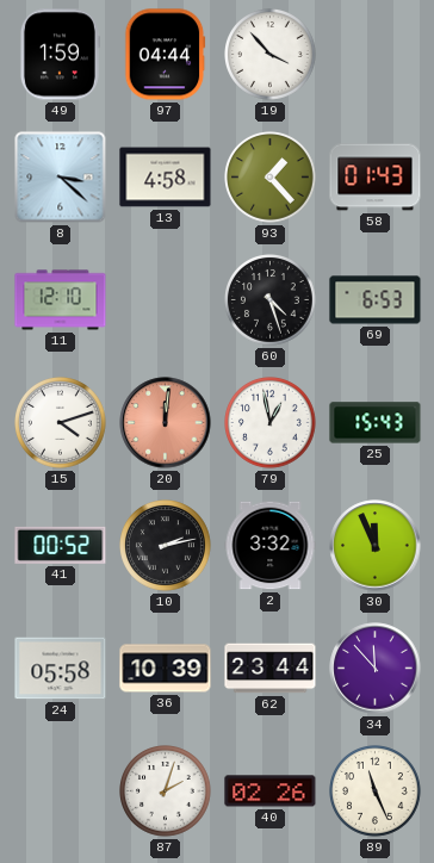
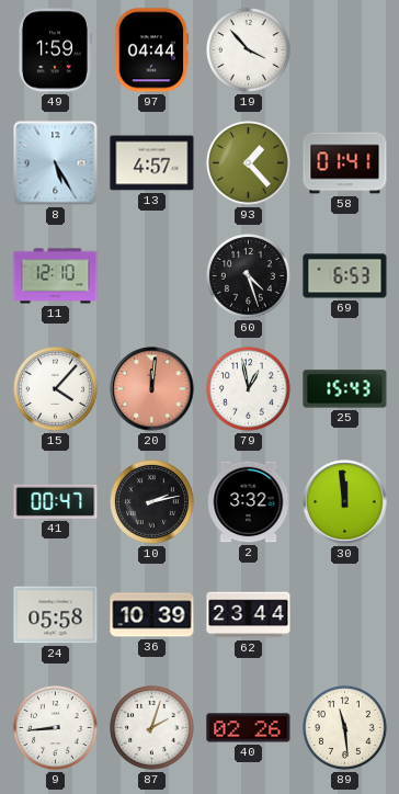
8: 3:22 -> 5:25
13: 4:58 -> 4:57
58: 01:43 -> 01:41
15: 4:12 -> 4:07
41: 00:52 -> 00:47
30: 11:56 -> 11:59
34: 11:53 -> none
9: none -> 8:44
89: 11:26 -> 11:29
